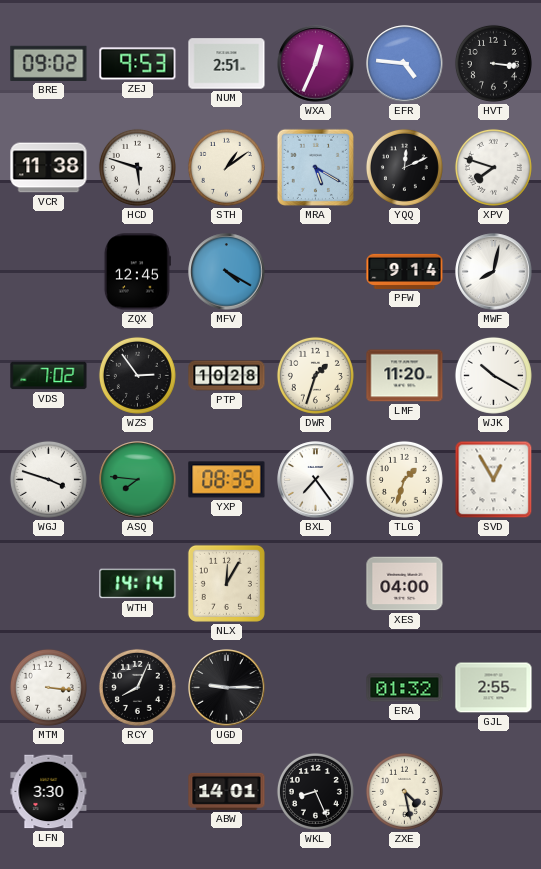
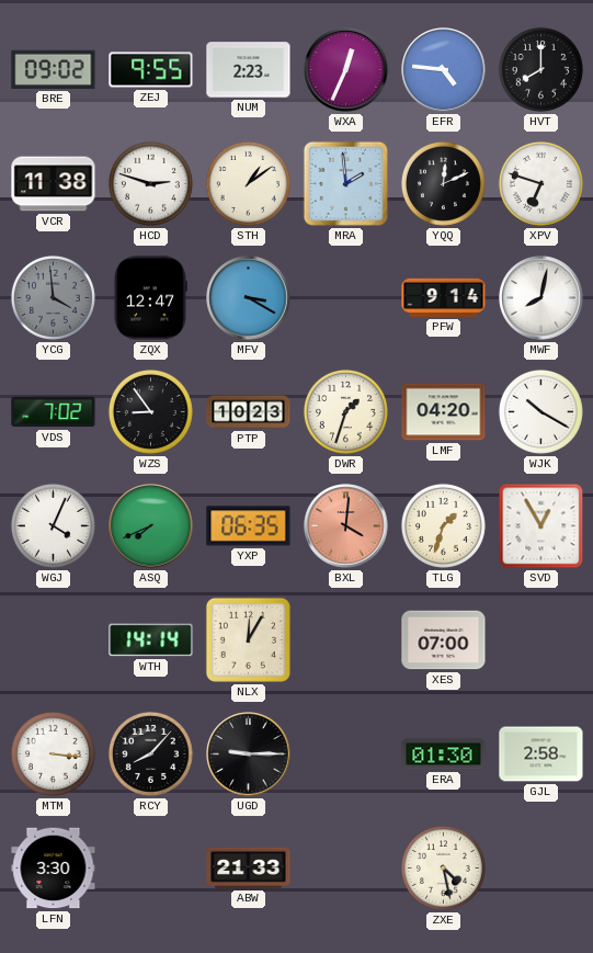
ZEJ: 9:53 -> 9:55
NUM: 2:51 -> 2:23
HVT: 3:16 -> 8:00
HCD: 5:48 -> 2:48
MRA: 5:20 -> 1:59
XPV: 7:48 -> 6:48
YCG: none -> 3:59
ZQX: 12:45 -> 12:47
MFV: 4:20 -> 3:20
WZS: 2:54 -> 8:54
PTP: 10:28 -> 10:23
LMF: 11:20 -> 04:20
WGJ: 3:48 -> 4:04
ASQ: 7:46 -> 7:41
YXP: 08:35 -> 06:35
BXL: 7:24 -> 4:01
BXL dial: white -> salmon
XES: 04:00 -> 07:00
RCY: 8:04 -> 8:07
ERA: 01:32 -> 01:30
GJL: 2:55 -> 2:58
ABW: 14:01 -> 21:33
WKL: 8:26 -> none
